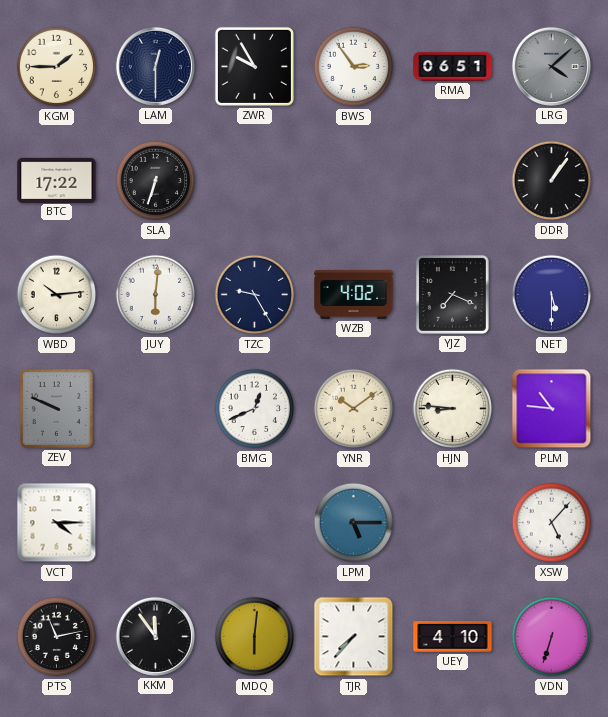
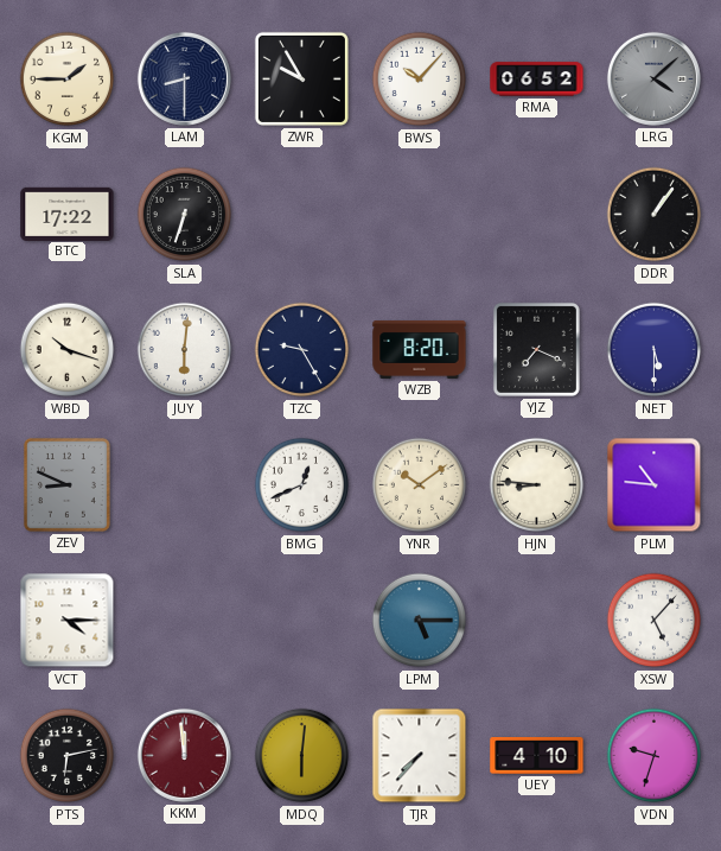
LAM: 12:30 -> 8:30
BWS: 2:54 -> 10:07
RMA: 06:51 -> 06:52
WBD: 10:14 -> 10:18
WZB: 4:02 -> 8:20
ZEV: 9:49 -> 8:49
PTS: 11:13 -> 6:13
KKM: 11:54 -> 11:59
KKM dial: black -> burgundy
VDN: 6:33 -> 9:33
